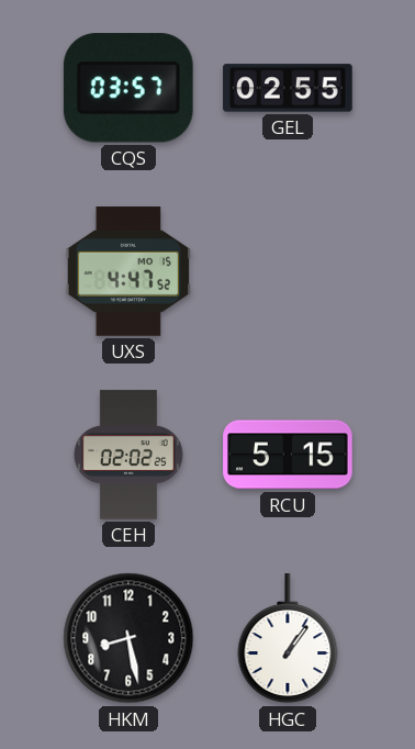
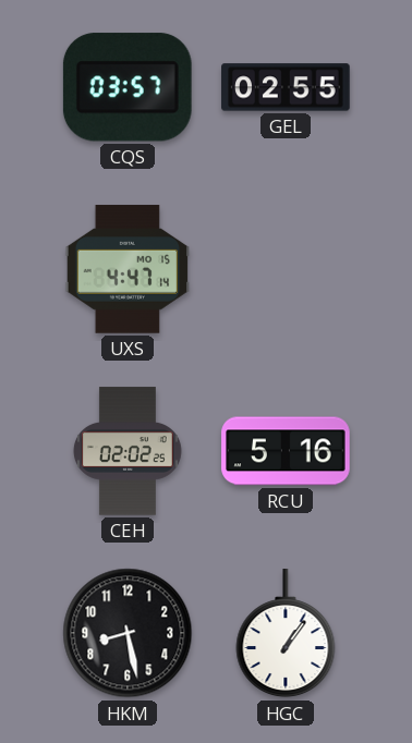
UXS: 4:47:52 -> 4:47:14
RCU: 5:15 -> 5:16
